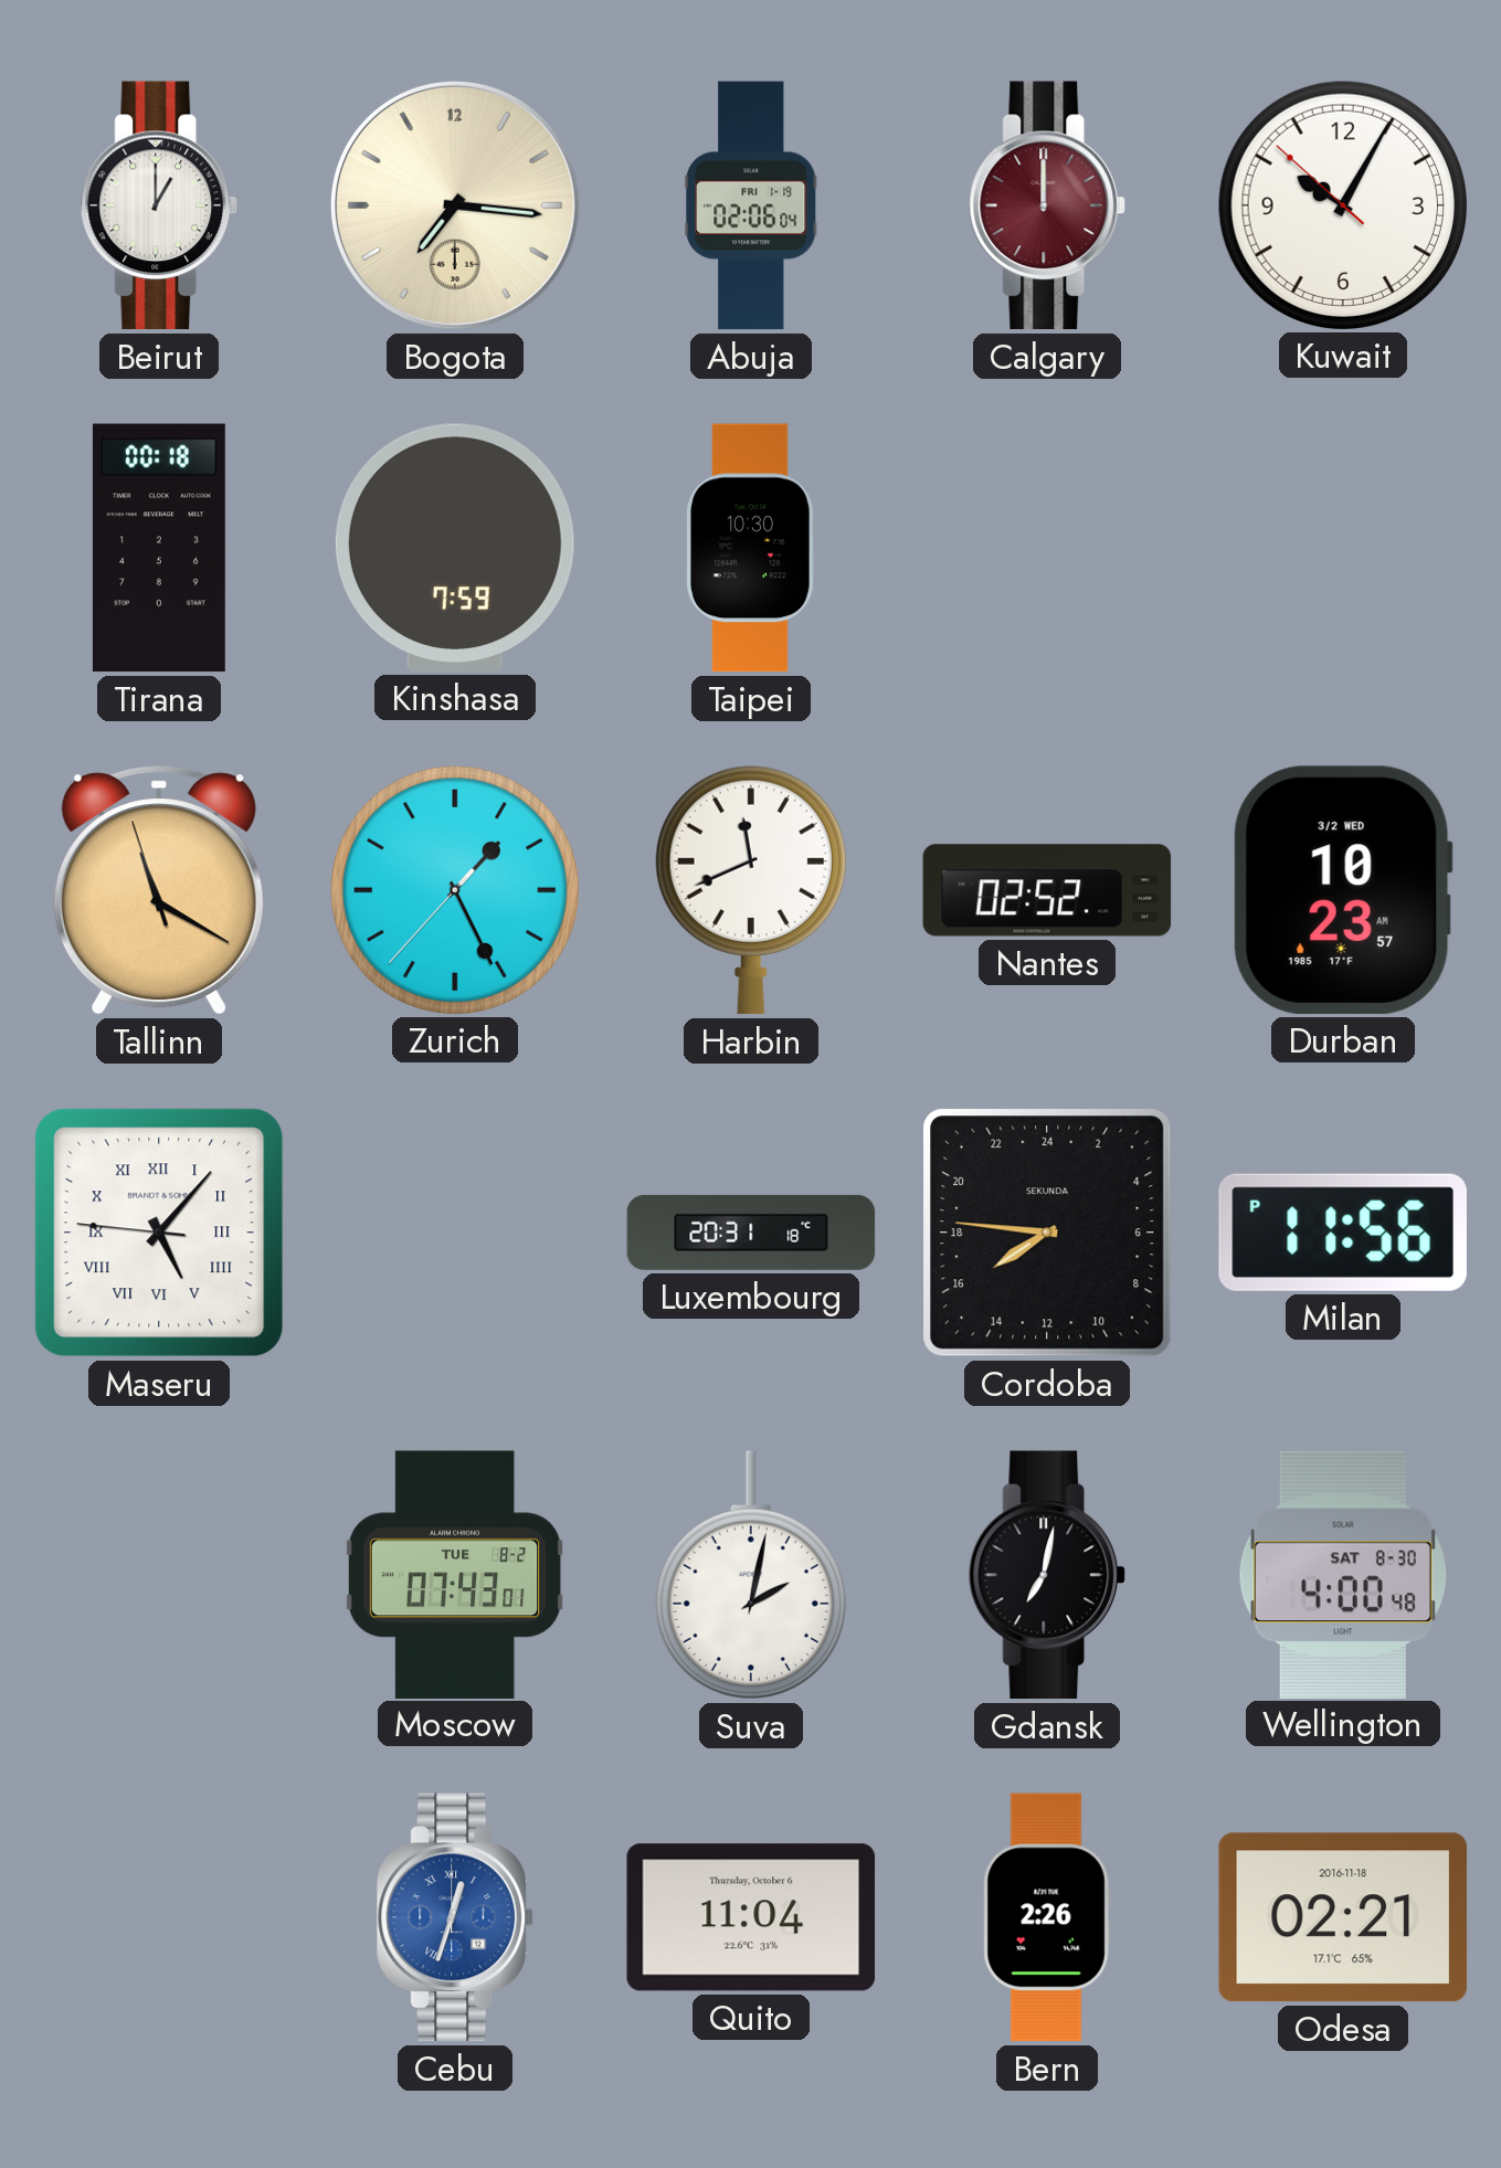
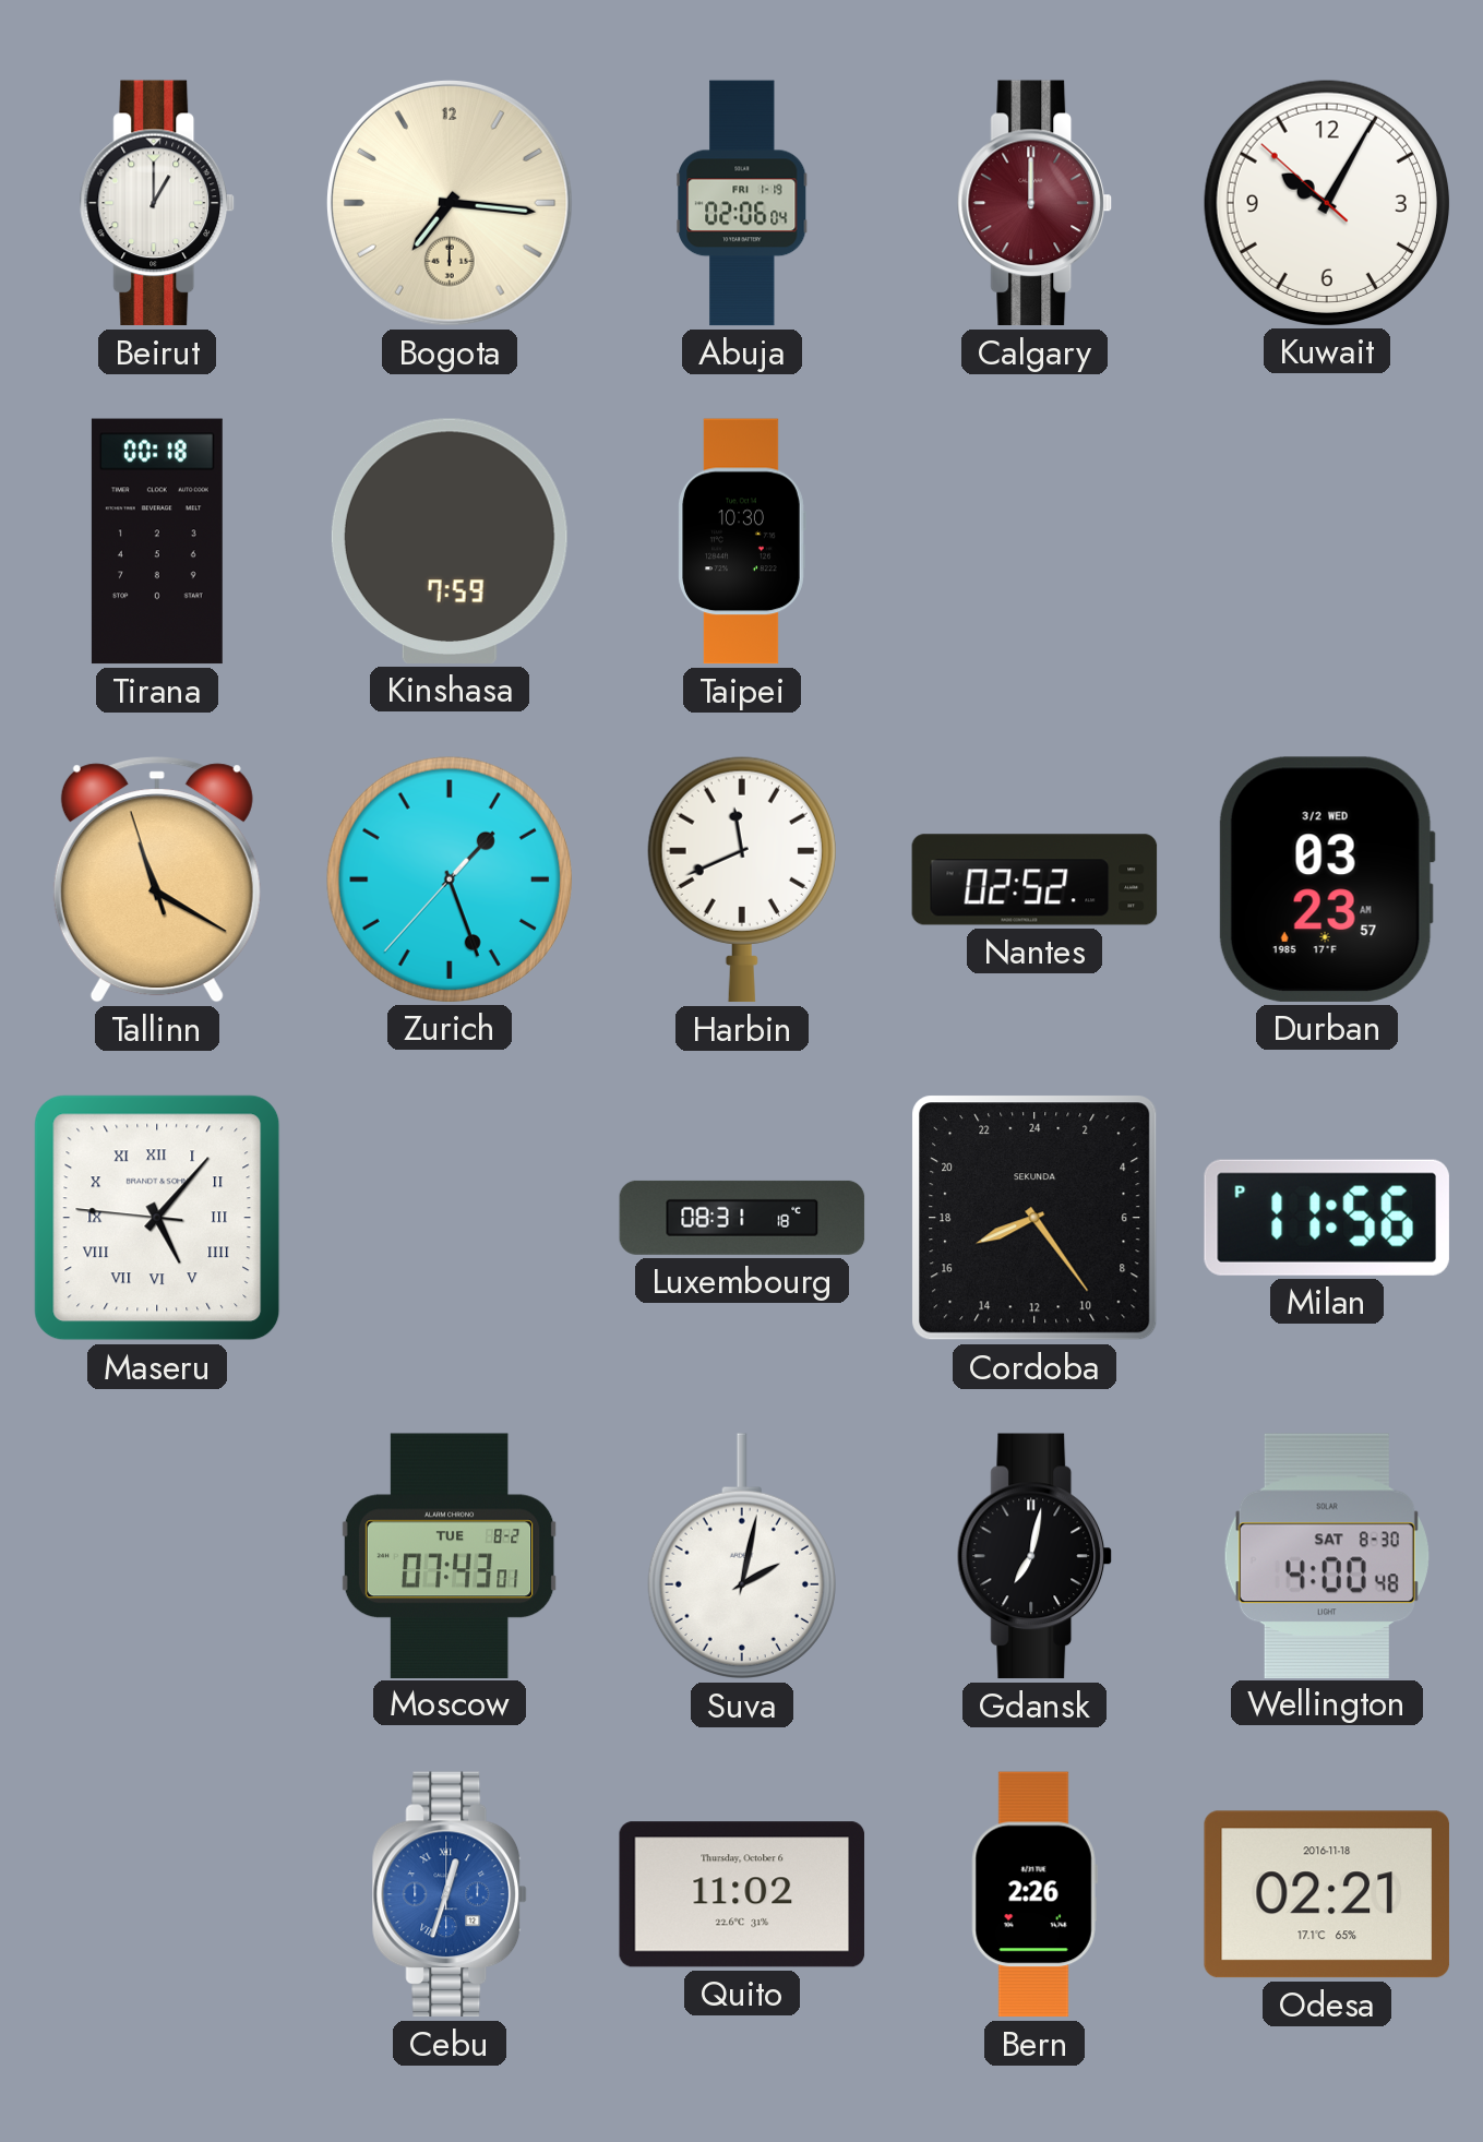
Zurich: 1:25 -> 1:26
Durban: 10:23 -> 03:23
Luxembourg: 20:31 -> 08:31
Cordoba: 15:46 -> 16:24
Quito: 11:04 -> 11:02
